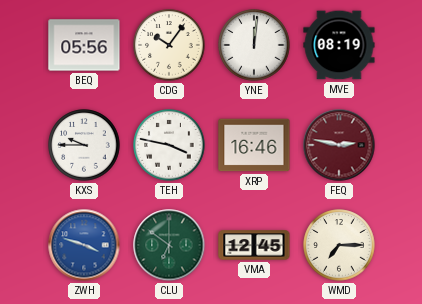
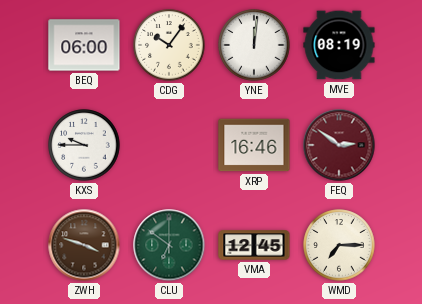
BEQ: 05:56 -> 06:00
TEH: 3:47 -> none
FEQ: 2:47 -> 2:51
ZWH dial: blue -> brown
